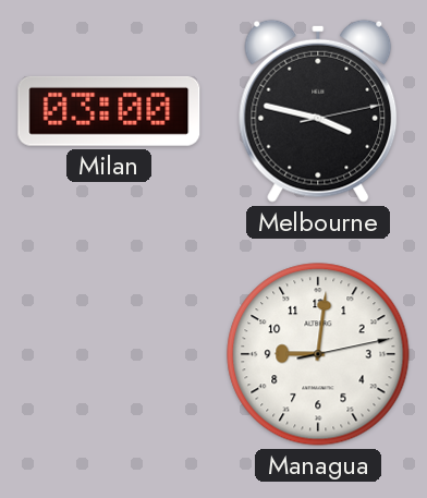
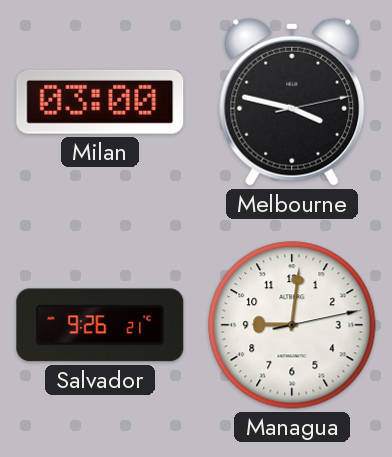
Salvador: none -> 9:26
